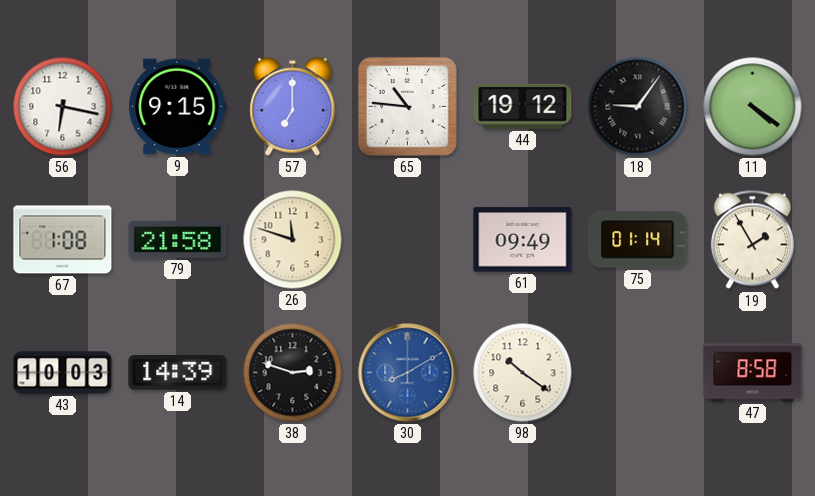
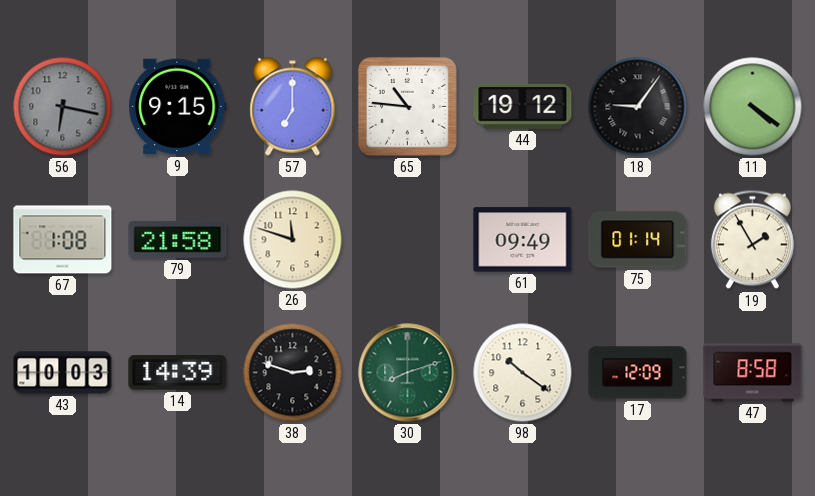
56 dial: white -> grey
30: 8:10 -> 8:12
30 dial: blue -> green
17: none -> 12:09
